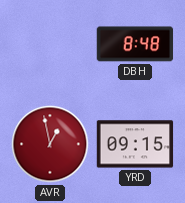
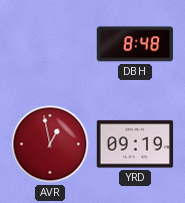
YRD: 09:15 -> 09:19
